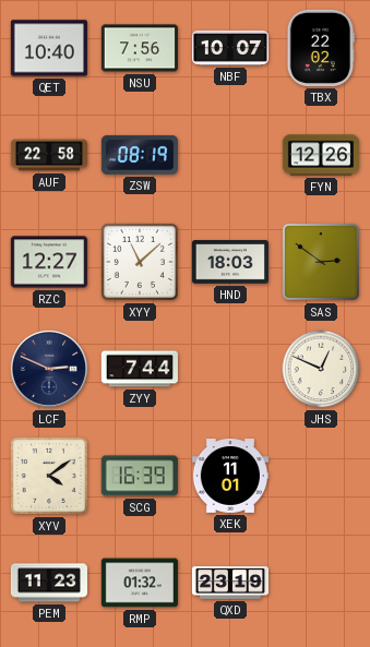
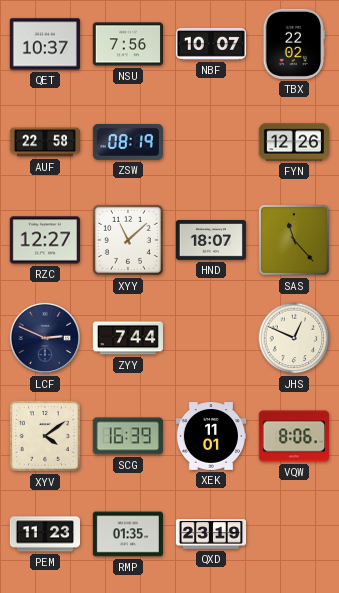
QET: 10:40 -> 10:37
HND: 18:03 -> 18:07
SAS: 2:51 -> 11:23
VQW: none -> 8:06
RMP: 01:32 -> 01:35
